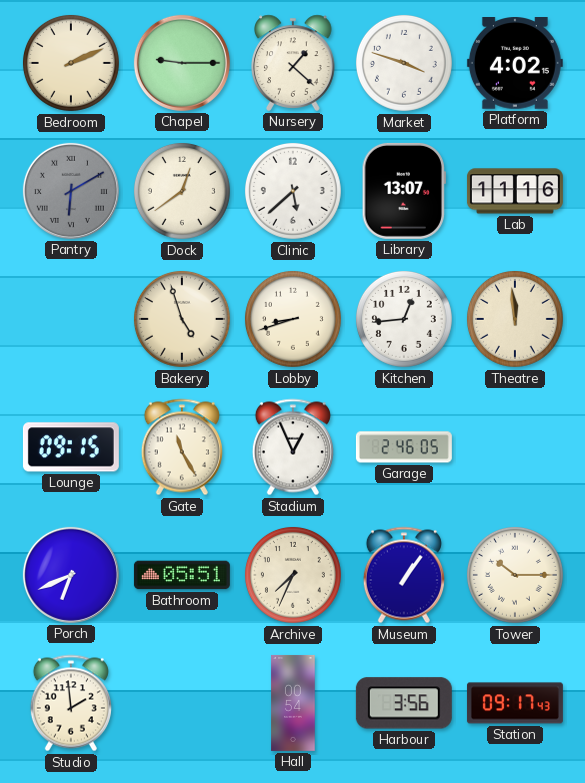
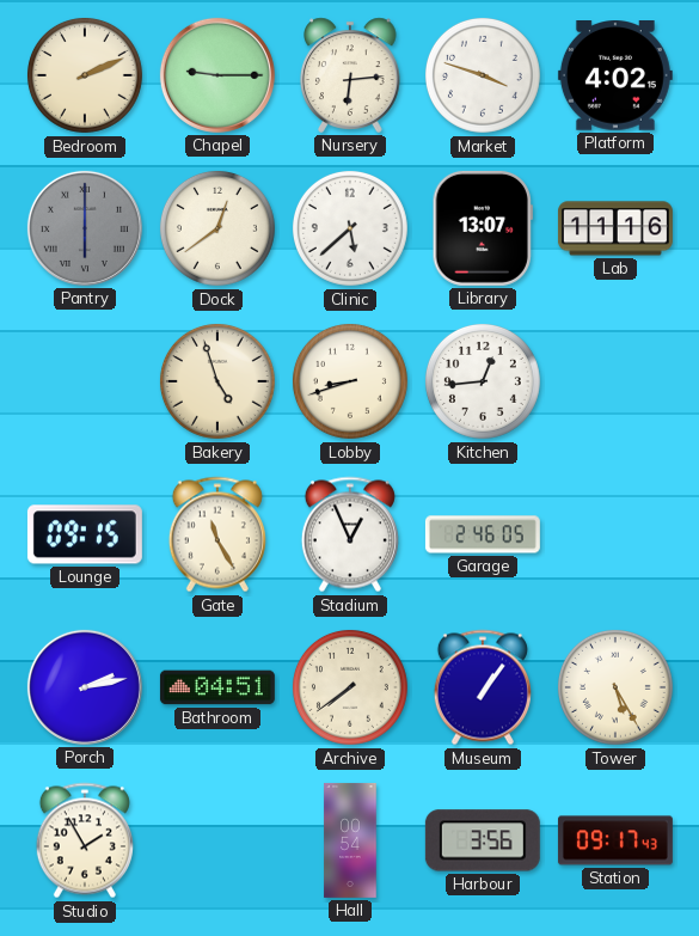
Nursery: 1:22 -> 6:14
Pantry: 6:10 -> 6:00
Theatre: 11:59 -> none
Porch: 6:41 -> 2:13
Bathroom: 05:51 -> 04:51
Archive: 7:34 -> 7:39
Tower: 10:15 -> 5:25
Studio: 1:59 -> 1:55
